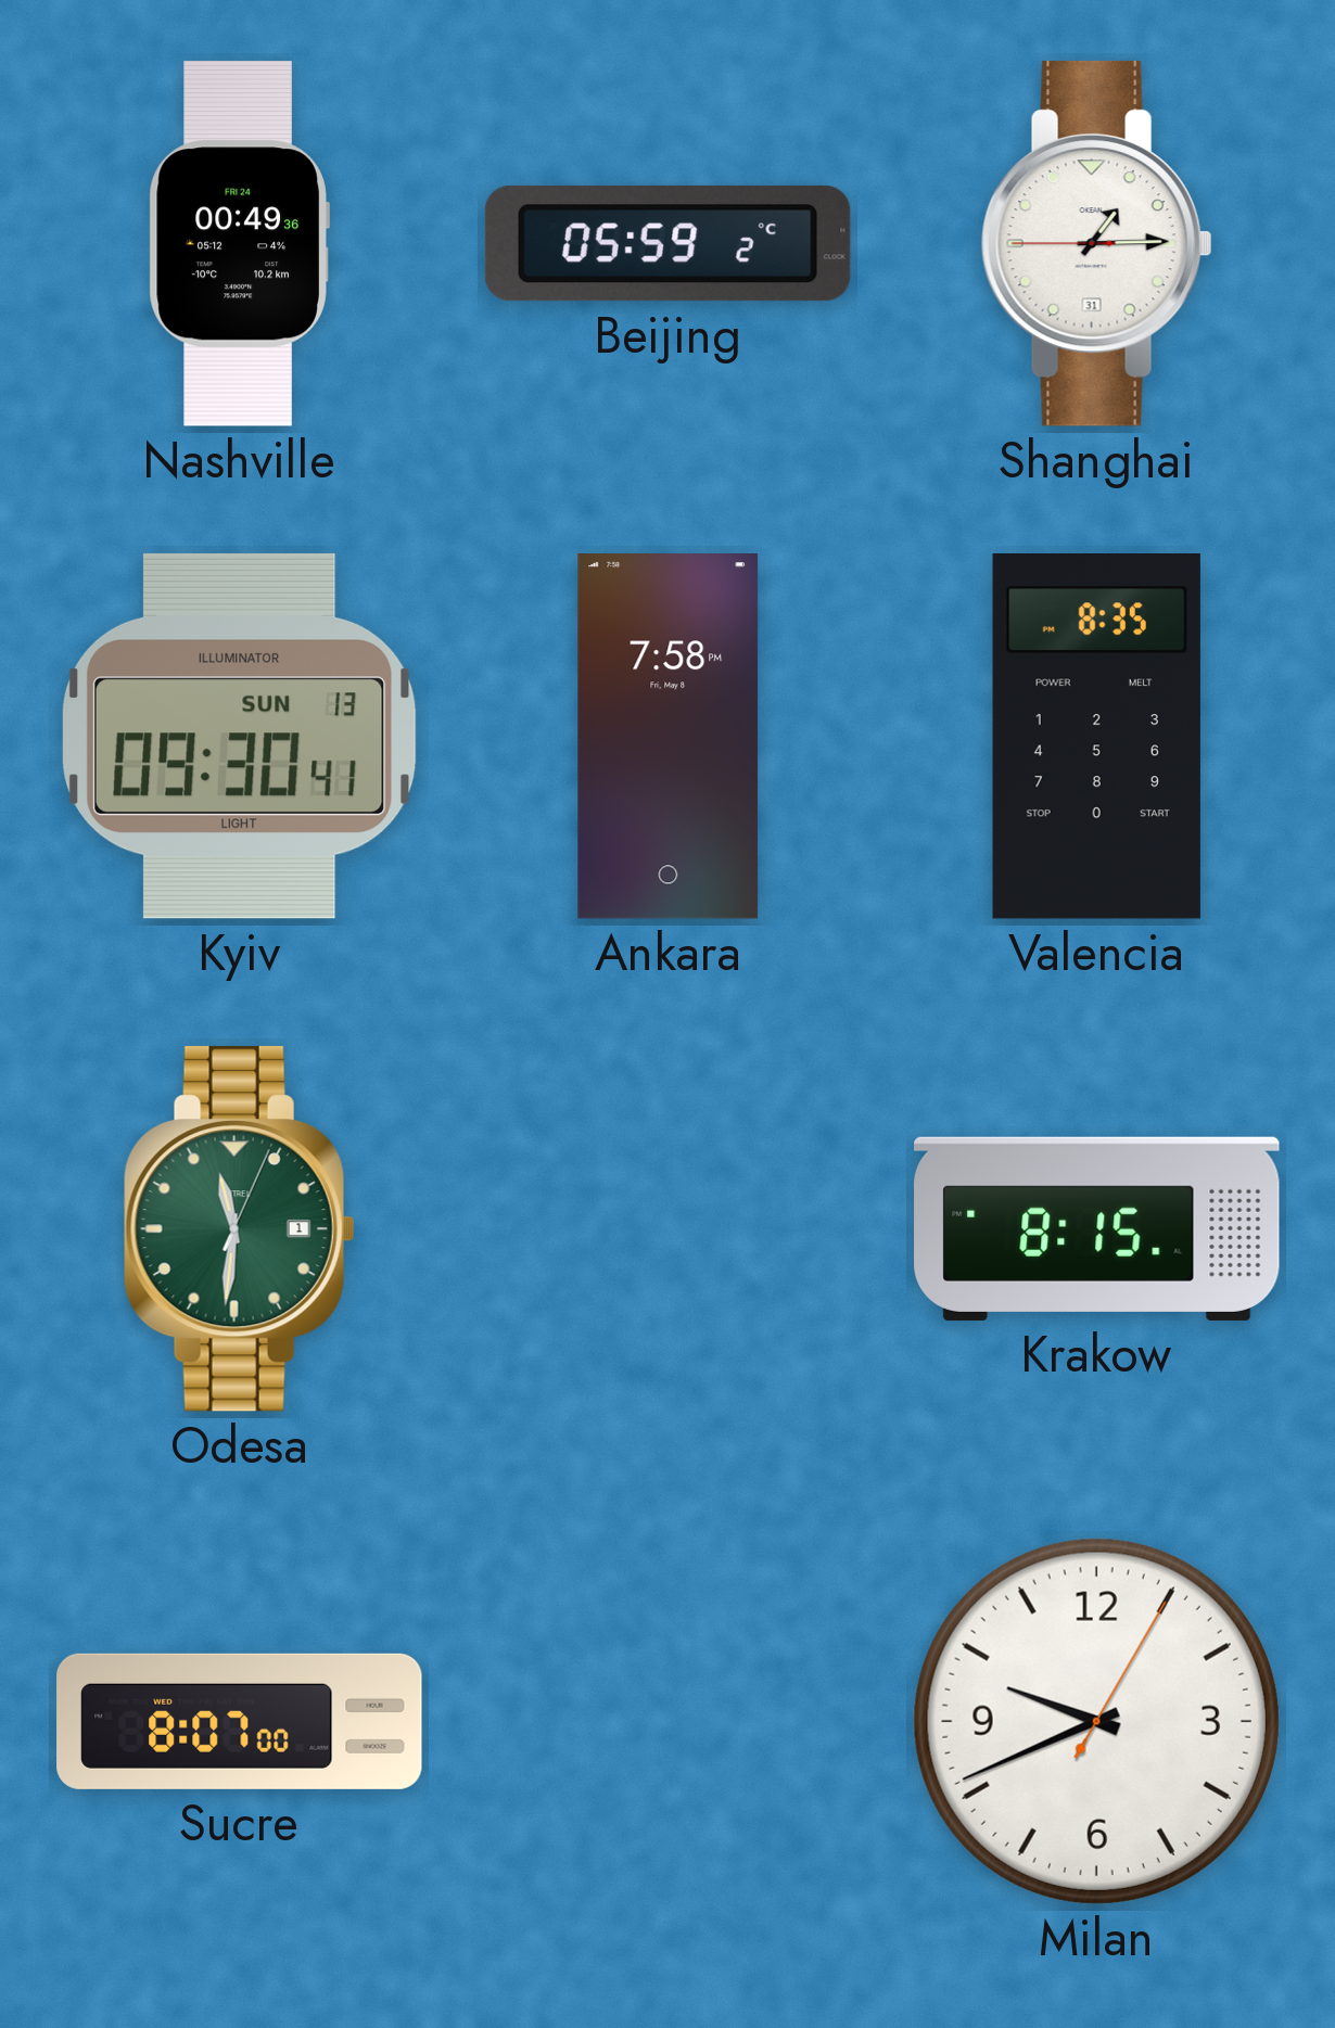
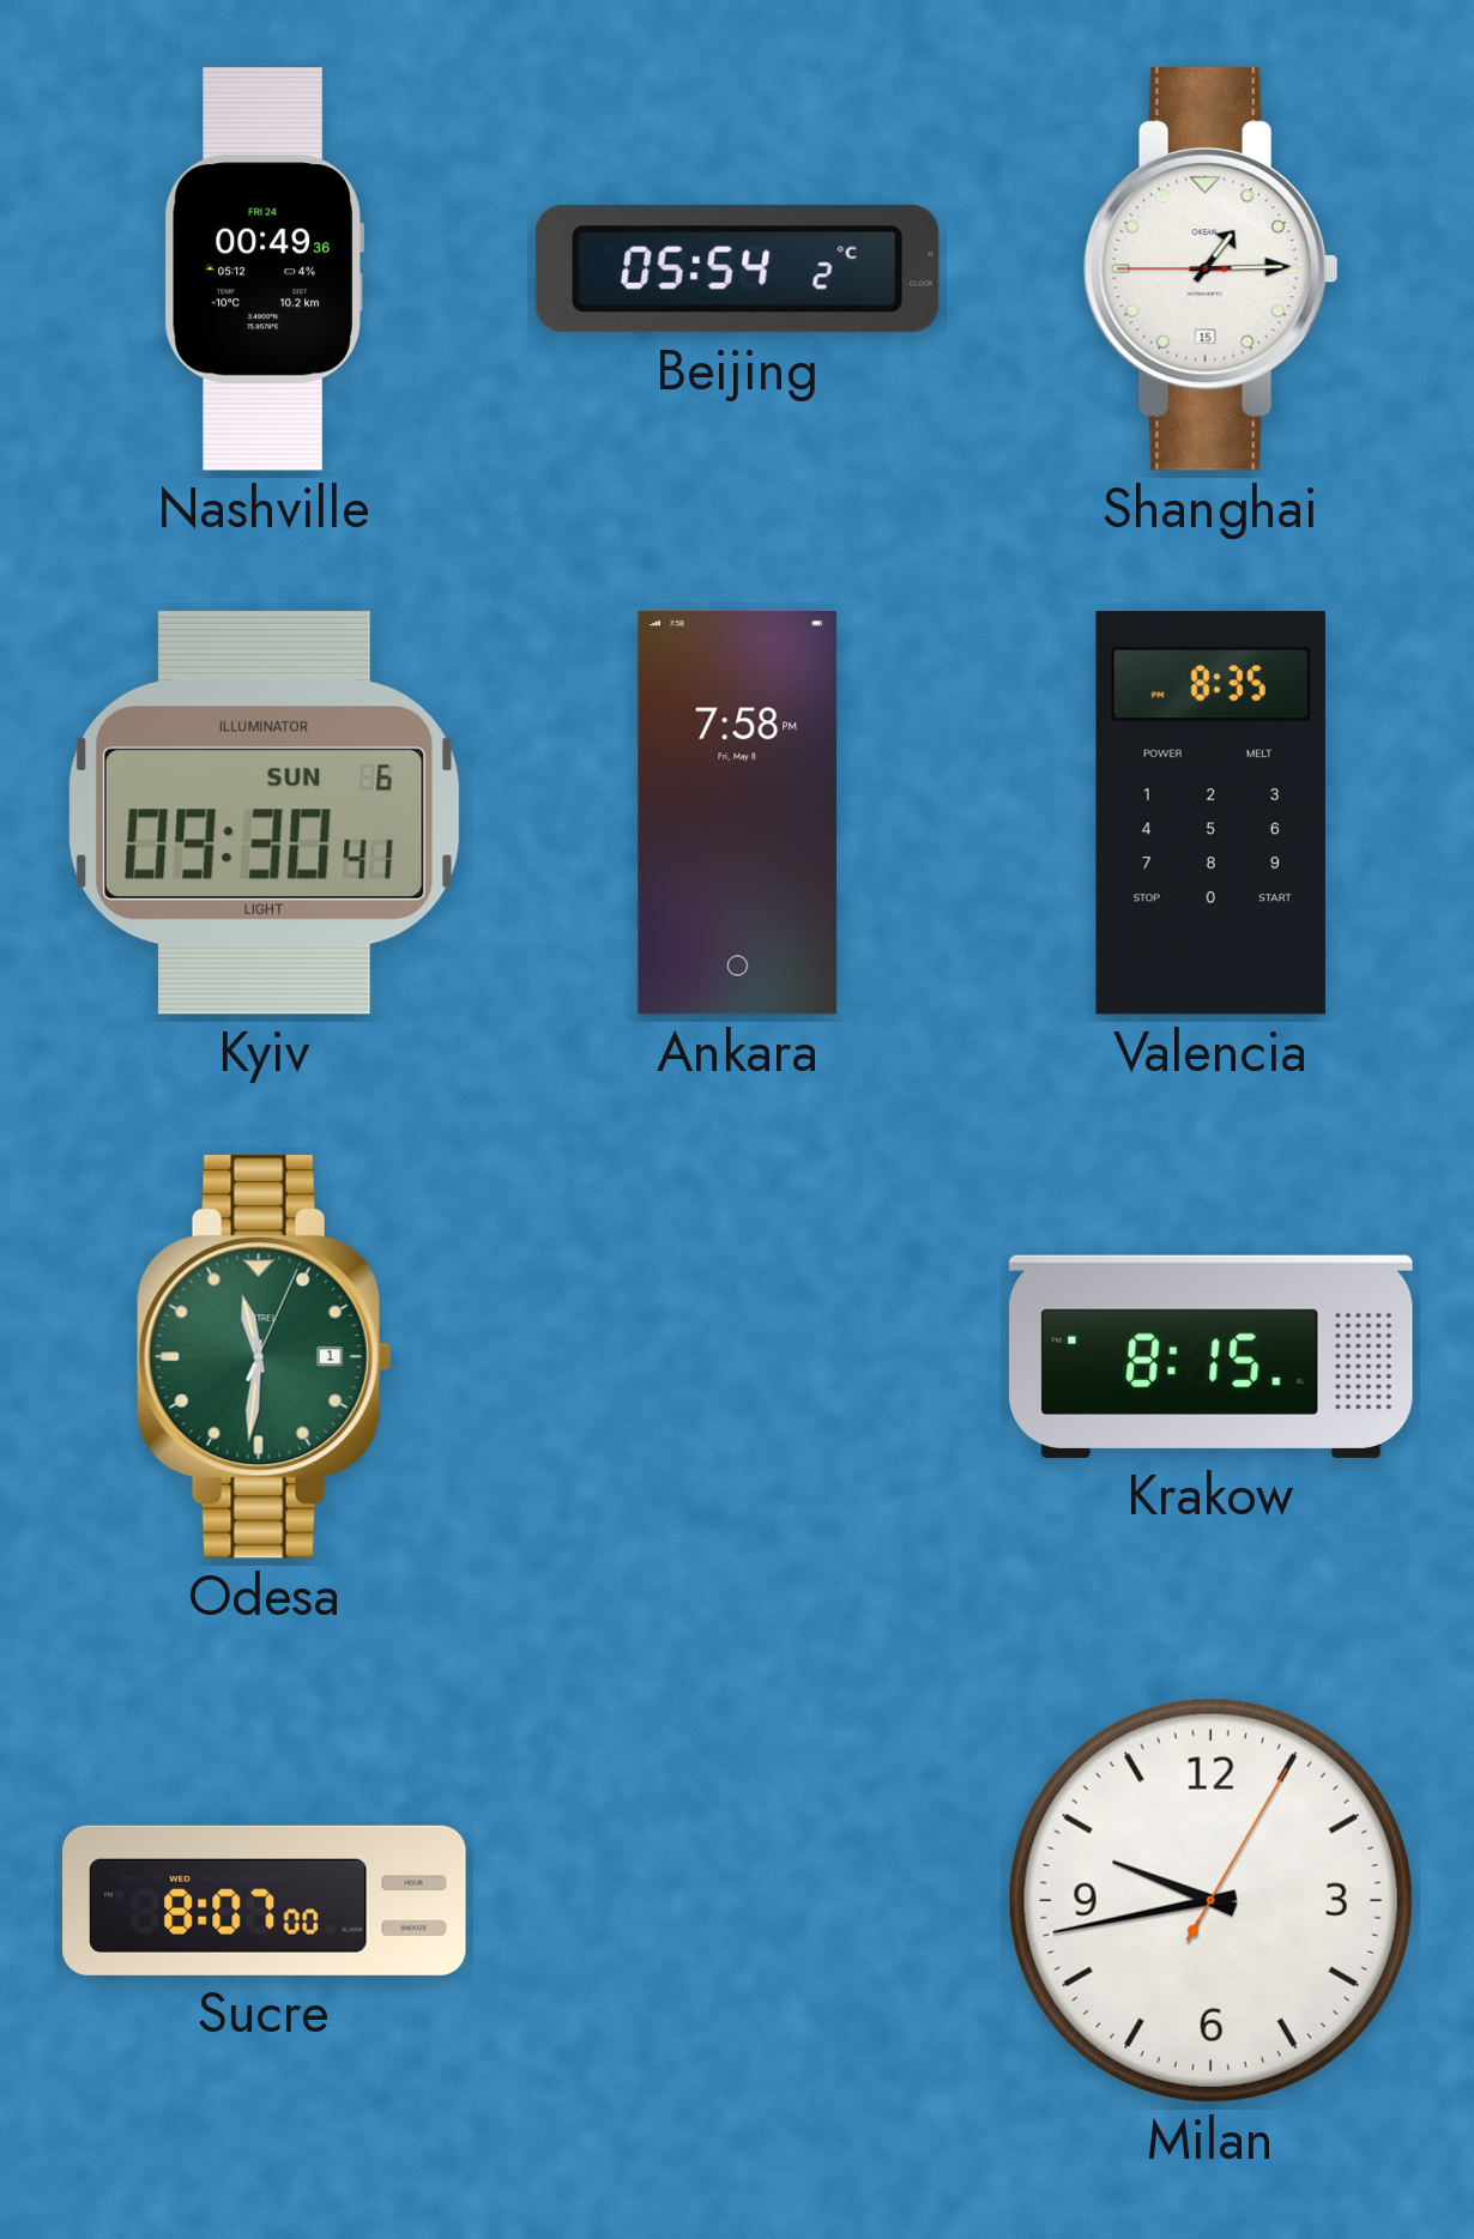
Beijing: 05:59 -> 05:54
Shanghai date: 31 -> 15
Kyiv date: SUN 13 -> SUN 6
Milan: 9:41 -> 9:43
